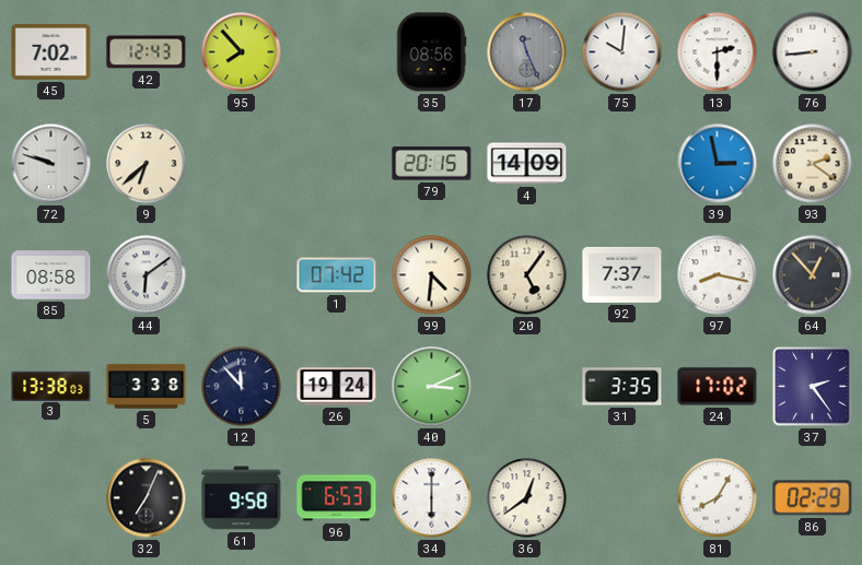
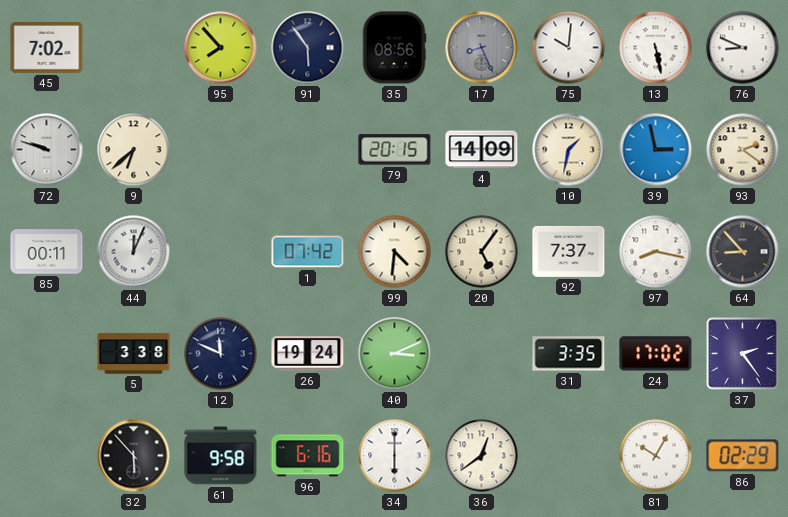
42: 12:43 -> none
91: none -> 5:54
17: 11:26 -> 8:26
13: 2:30 -> 5:28
76: 8:44 -> 8:49
10: none -> 1:32
85: 08:58 -> 00:11
44: 6:09 -> 12:04
64: 12:53 -> 8:53
3: 13:38 -> none
12: 11:53 -> 11:49
32: 7:04 -> 5:53
96: 6:53 -> 6:16
81: 8:05 -> 10:05
